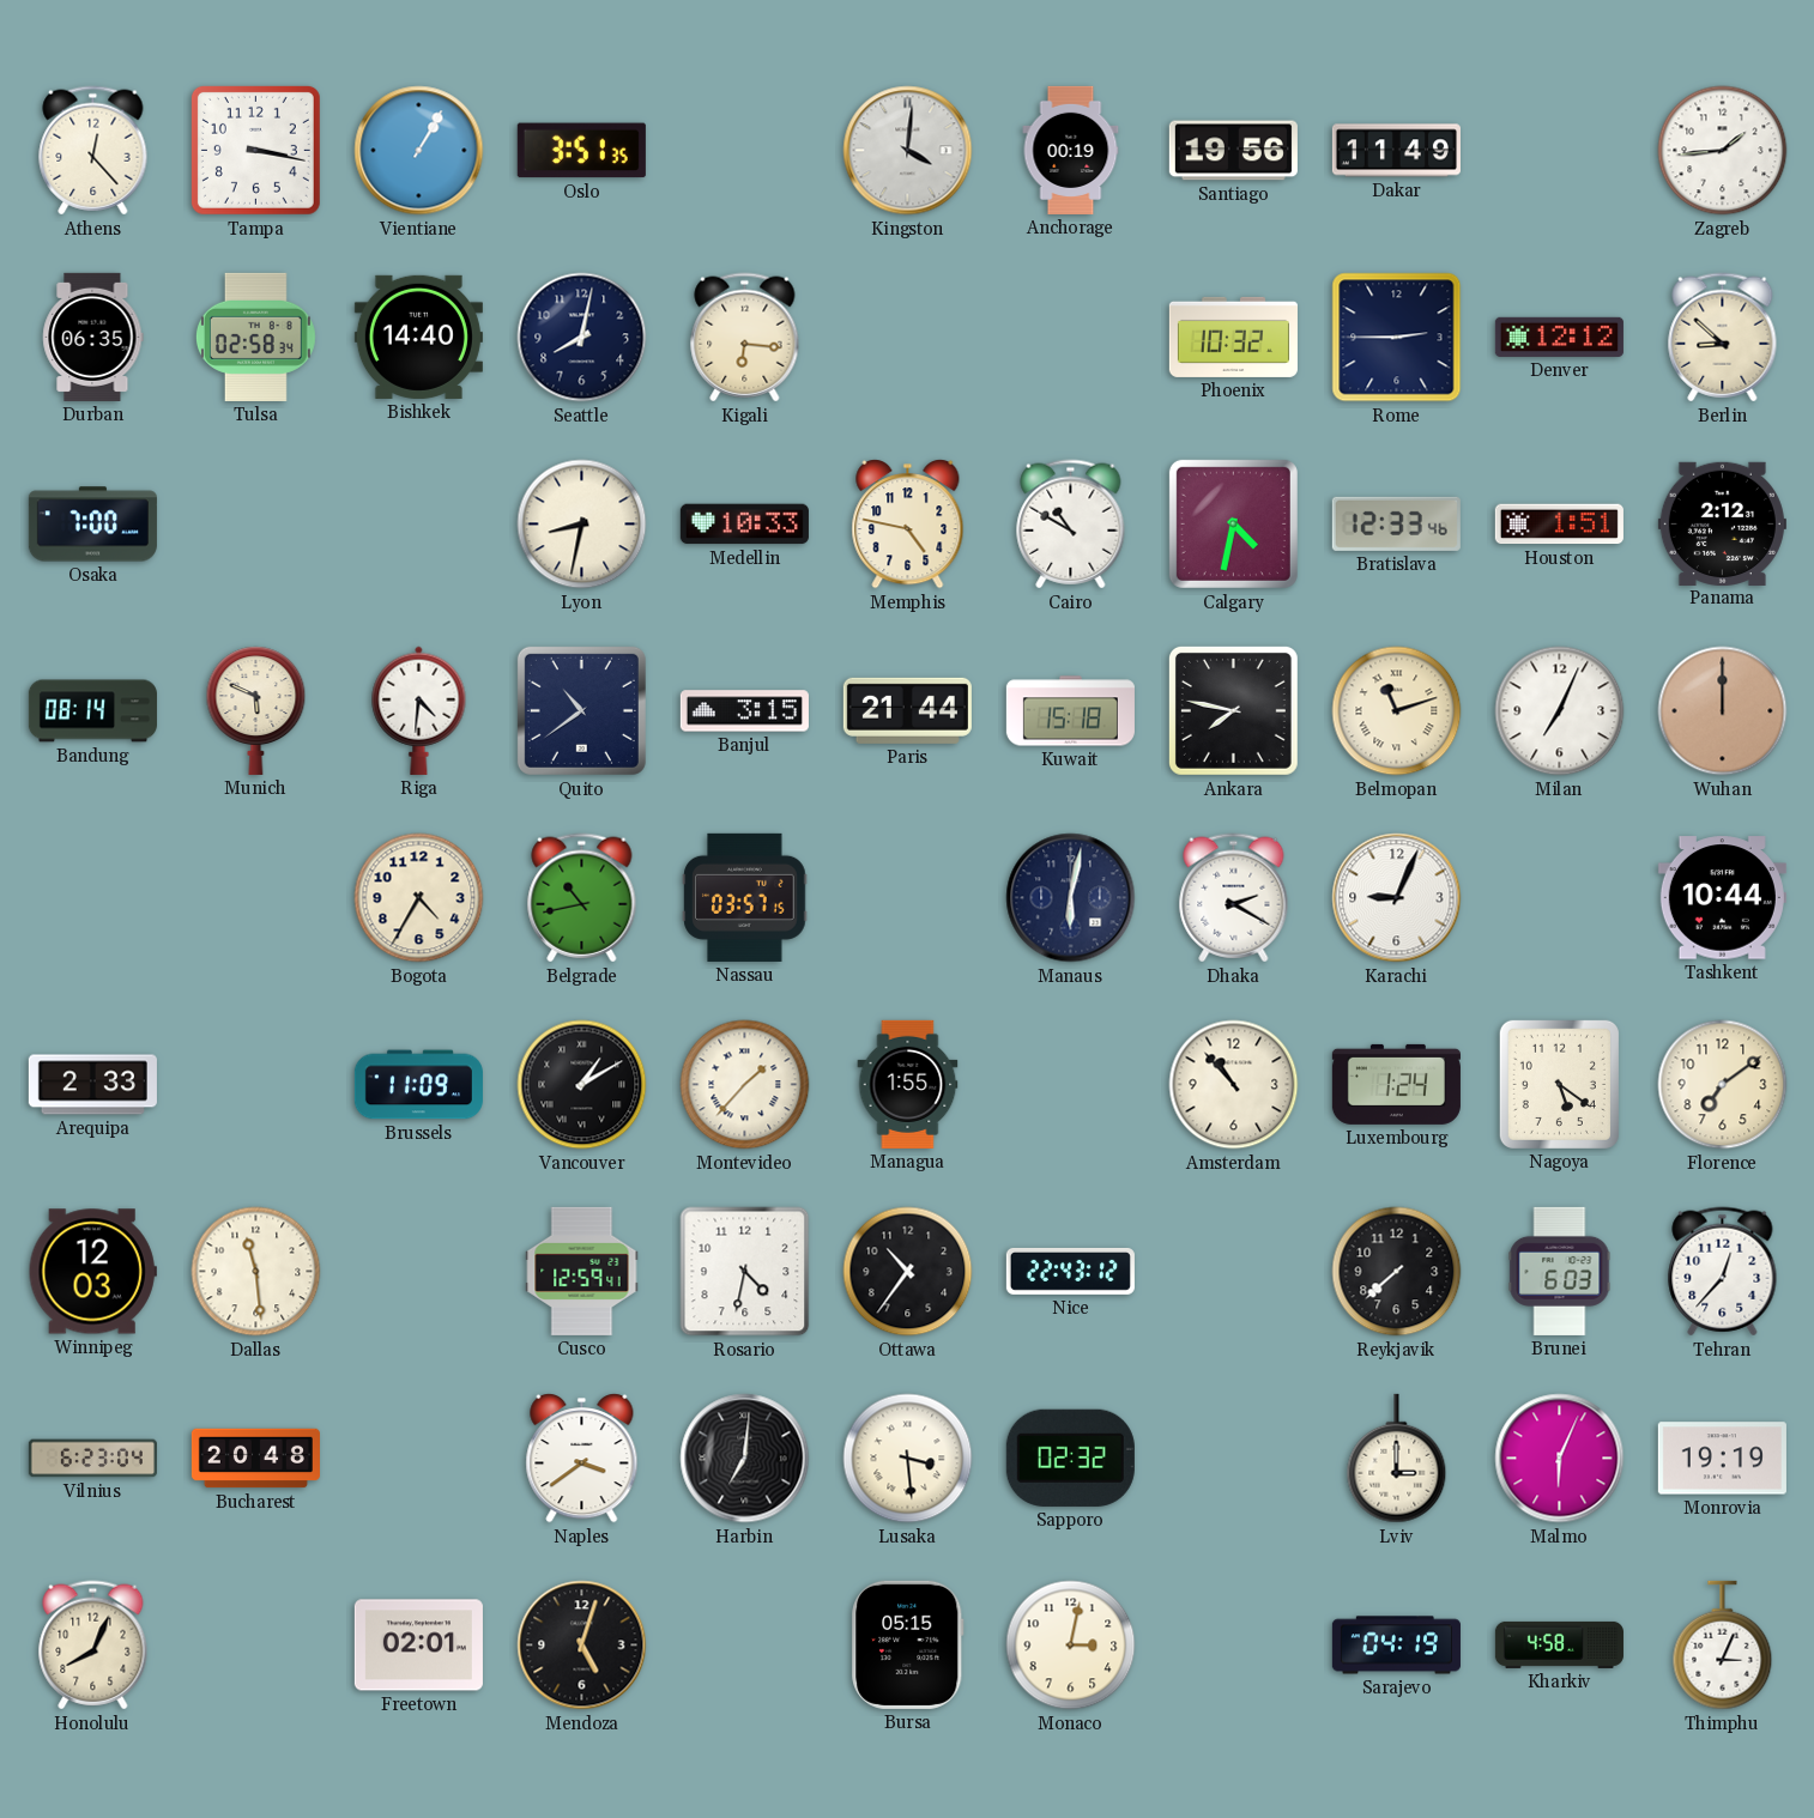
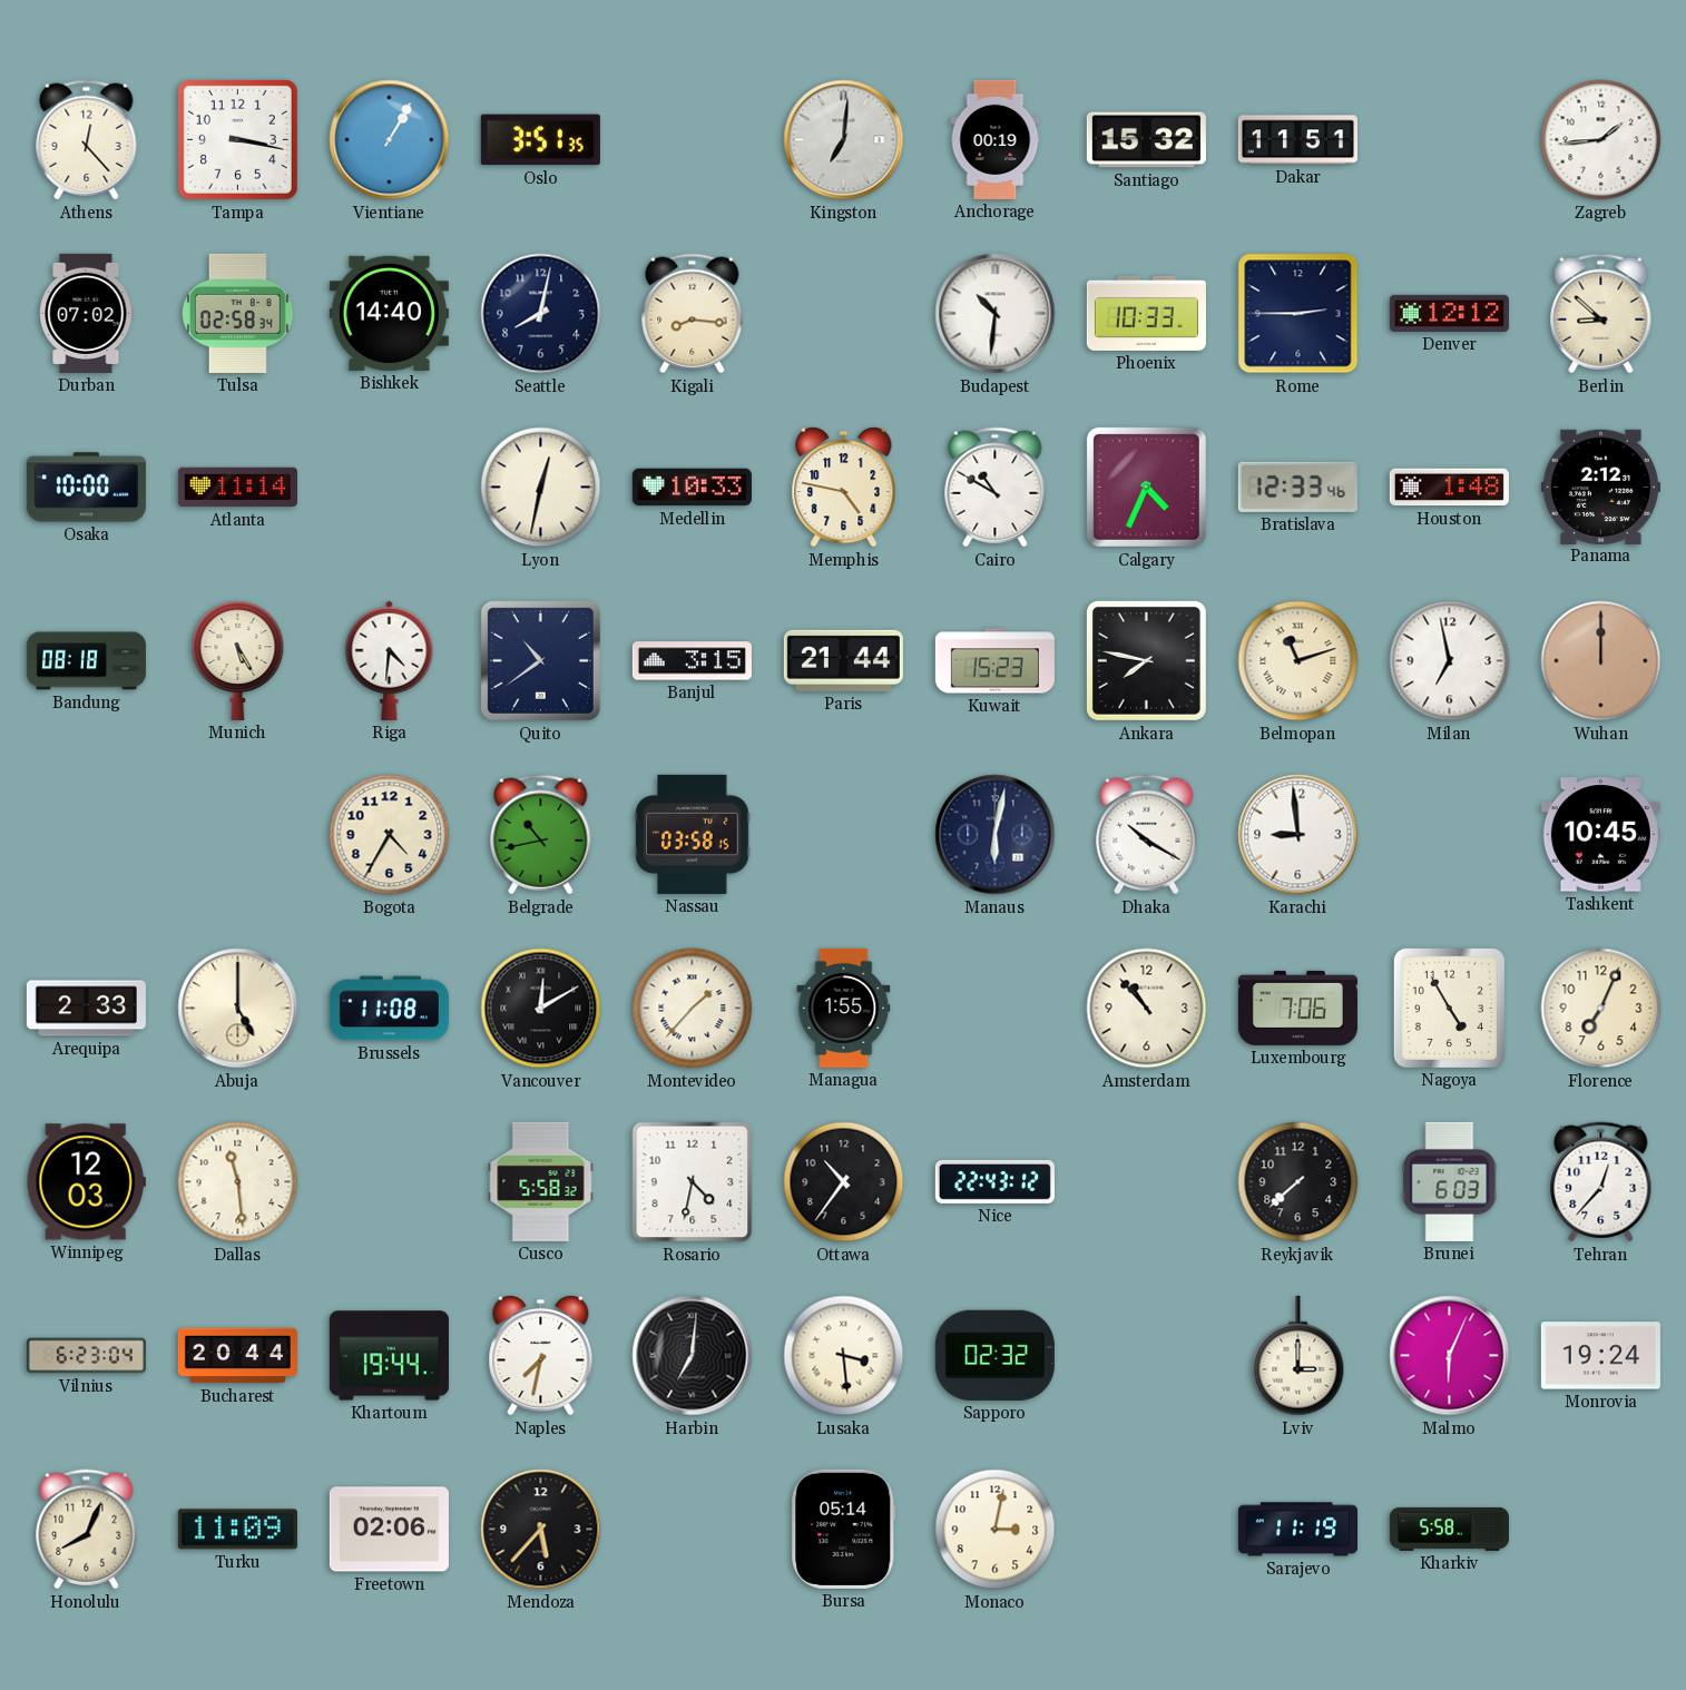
Kingston: 4:01 -> 7:01
Santiago: 19:56 -> 15:32
Dakar: 11:49 -> 11:51
Durban: 06:35 -> 07:02
Kigali: 6:16 -> 8:16
Budapest: none -> 10:31
Phoenix: 10:32 -> 10:33
Osaka: 7:00 -> 10:00
Atlanta: none -> 11:14
Lyon: 8:32 -> 12:32
Calgary: 4:32 -> 4:34
Houston: 1:51 -> 1:48
Bandung: 08:14 -> 08:18
Munich: 5:49 -> 5:25
Kuwait: 15:18 -> 15:23
Milan: 7:04 -> 6:58
Nassau: 03:57 -> 03:58
Dhaka: 2:20 -> 10:20
Karachi: 9:04 -> 8:59
Tashkent: 10:44 -> 10:45
Abuja: none -> 5:00
Brussels: 11:09 -> 11:08
Vancouver: 1:10 -> 12:10
Luxembourg: 1:24 -> 7:06
Nagoya: 5:21 -> 4:55
Florence: 7:09 -> 7:04
Cusco: 12:59 -> 5:58
Bucharest: 20:48 -> 20:44
Khartoum: none -> 19:44
Naples: 3:39 -> 7:32
Monrovia: 19:19 -> 19:24
Turku: none -> 11:09
Freetown: 02:01 -> 02:06
Mendoza: 5:03 -> 5:37
Bursa: 05:15 -> 05:14
Sarajevo: 04:19 -> 11:19
Kharkiv: 4:58 -> 5:58
Thimphu: 3:04 -> none
